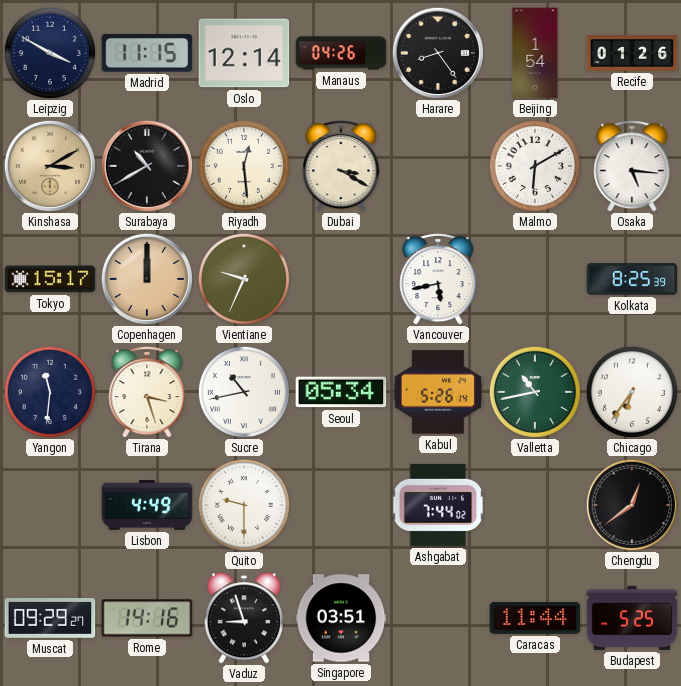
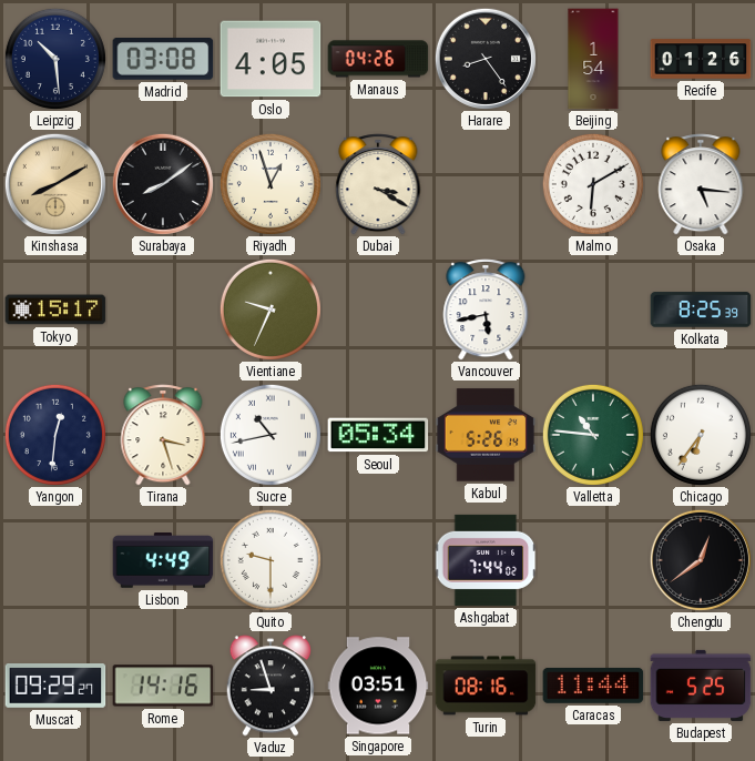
Leipzig: 3:50 -> 10:29
Madrid: 11:15 -> 03:08
Oslo: 12:14 -> 4:05
Kinshasa: 3:10 -> 8:10
Surabaya: 10:40 -> 8:09
Riyadh: 12:29 -> 12:57
Copenhagen: 12:00 -> none
Yangon: 11:31 -> 12:31
Valletta: 10:43 -> 10:46
Turin: none -> 08:16
